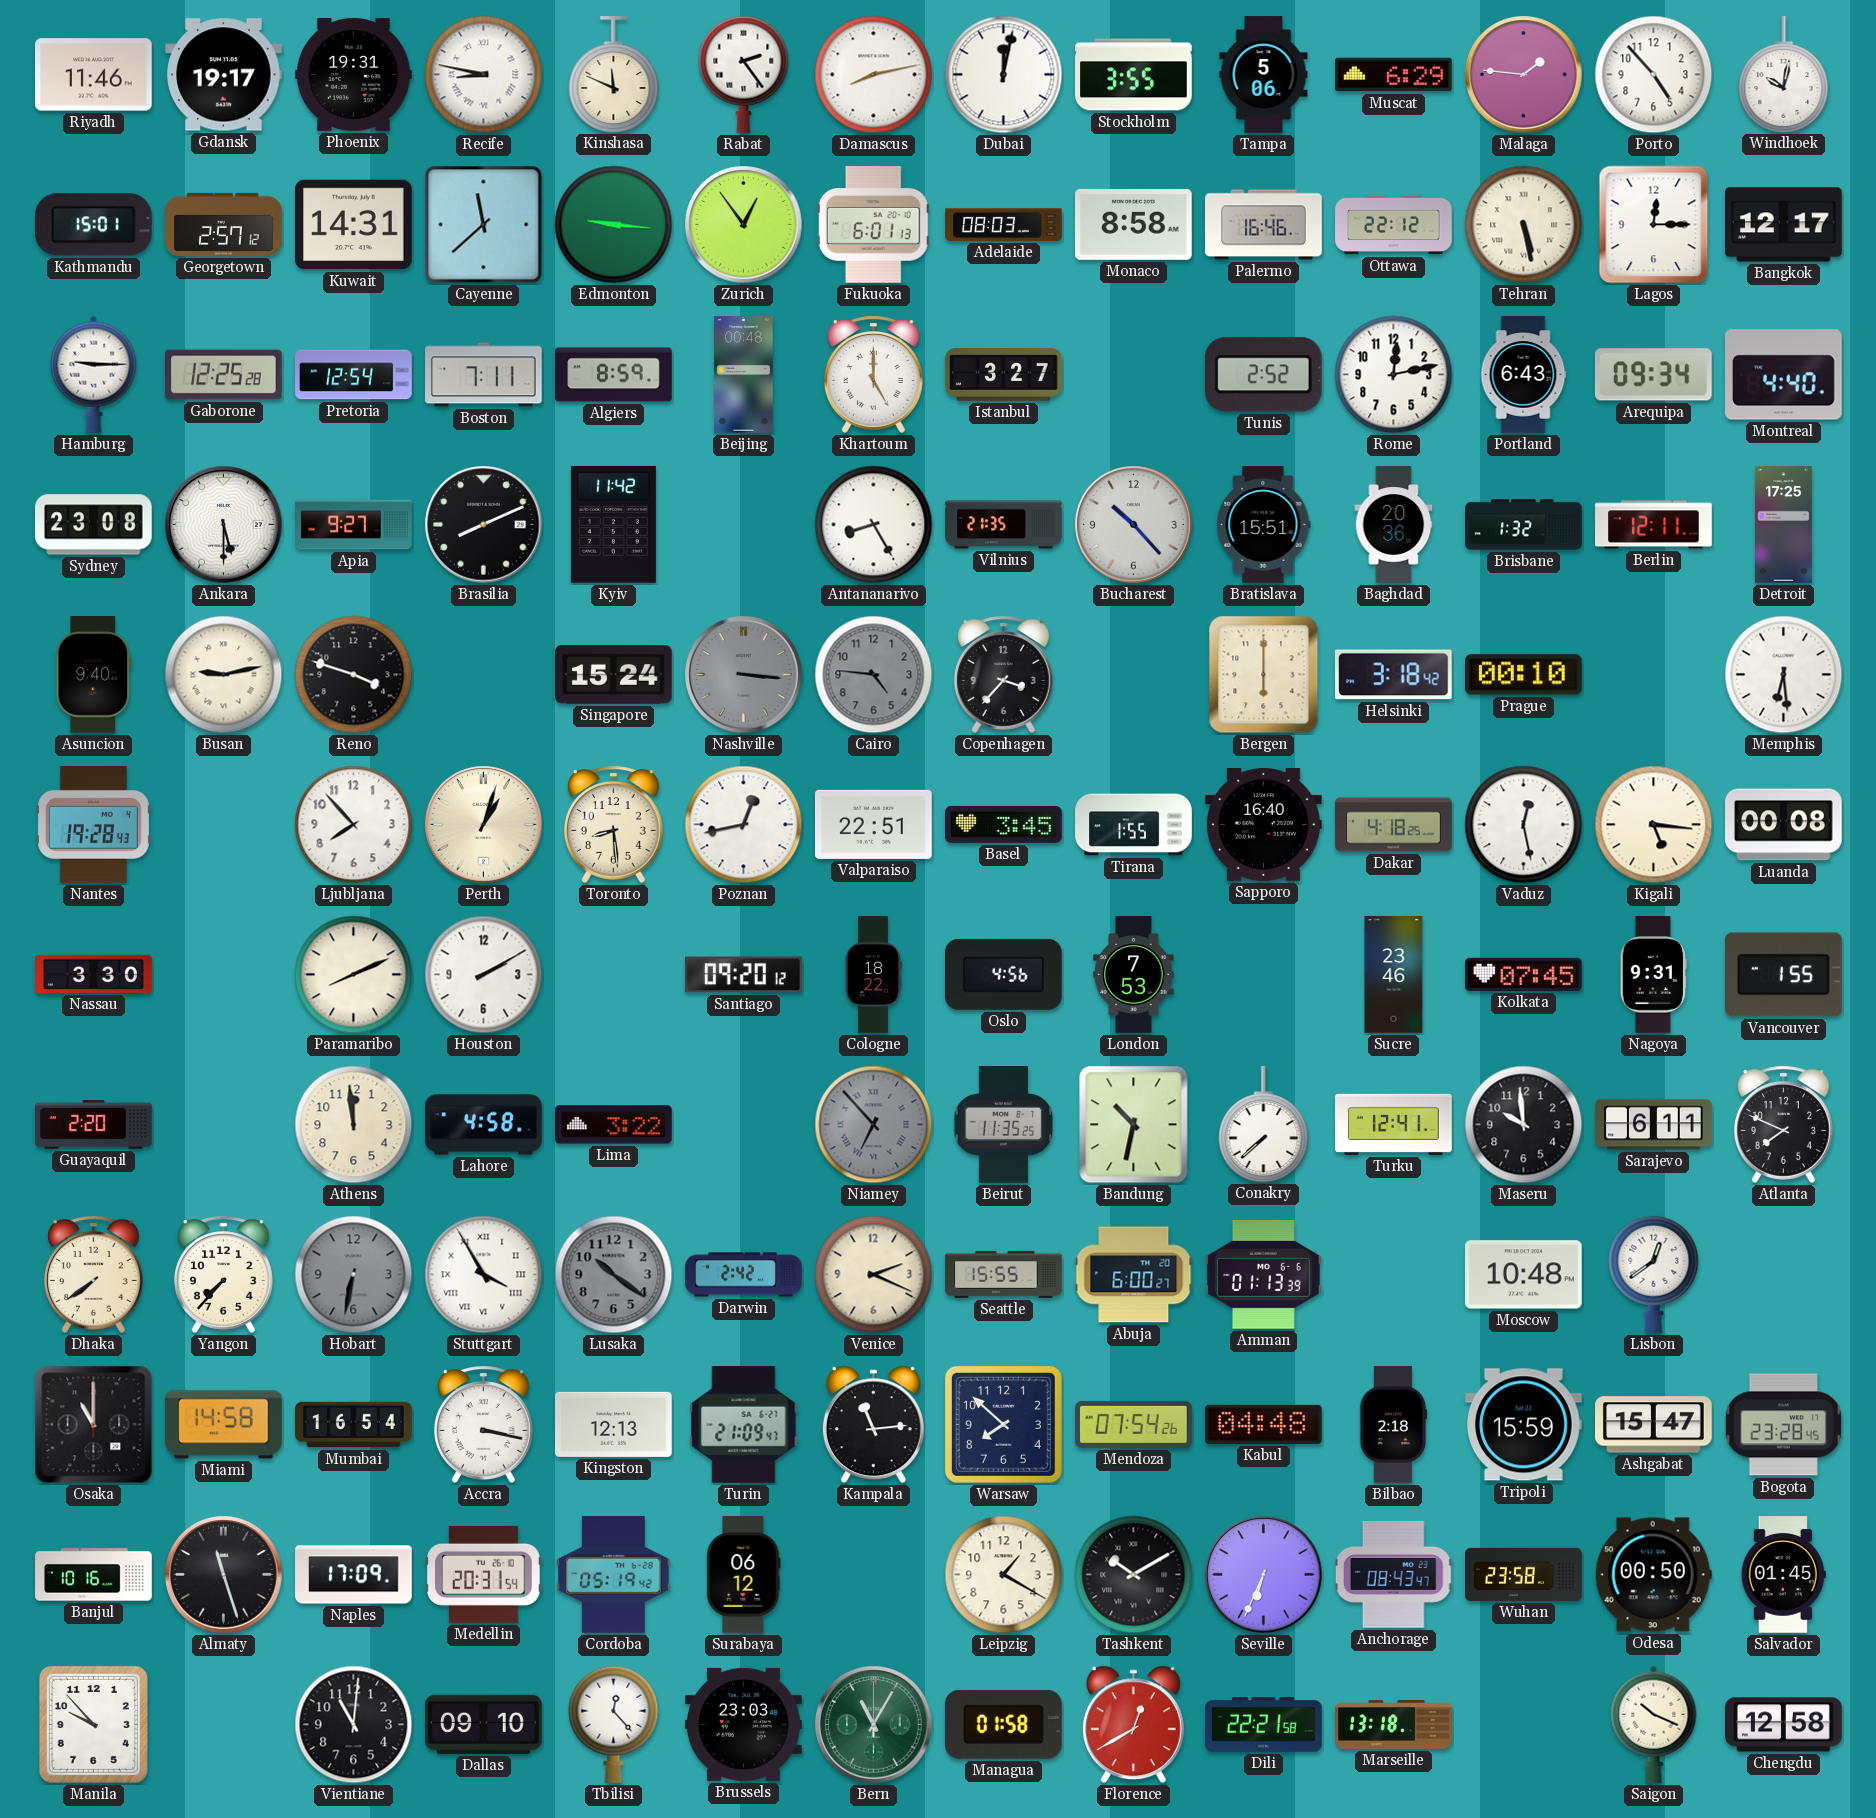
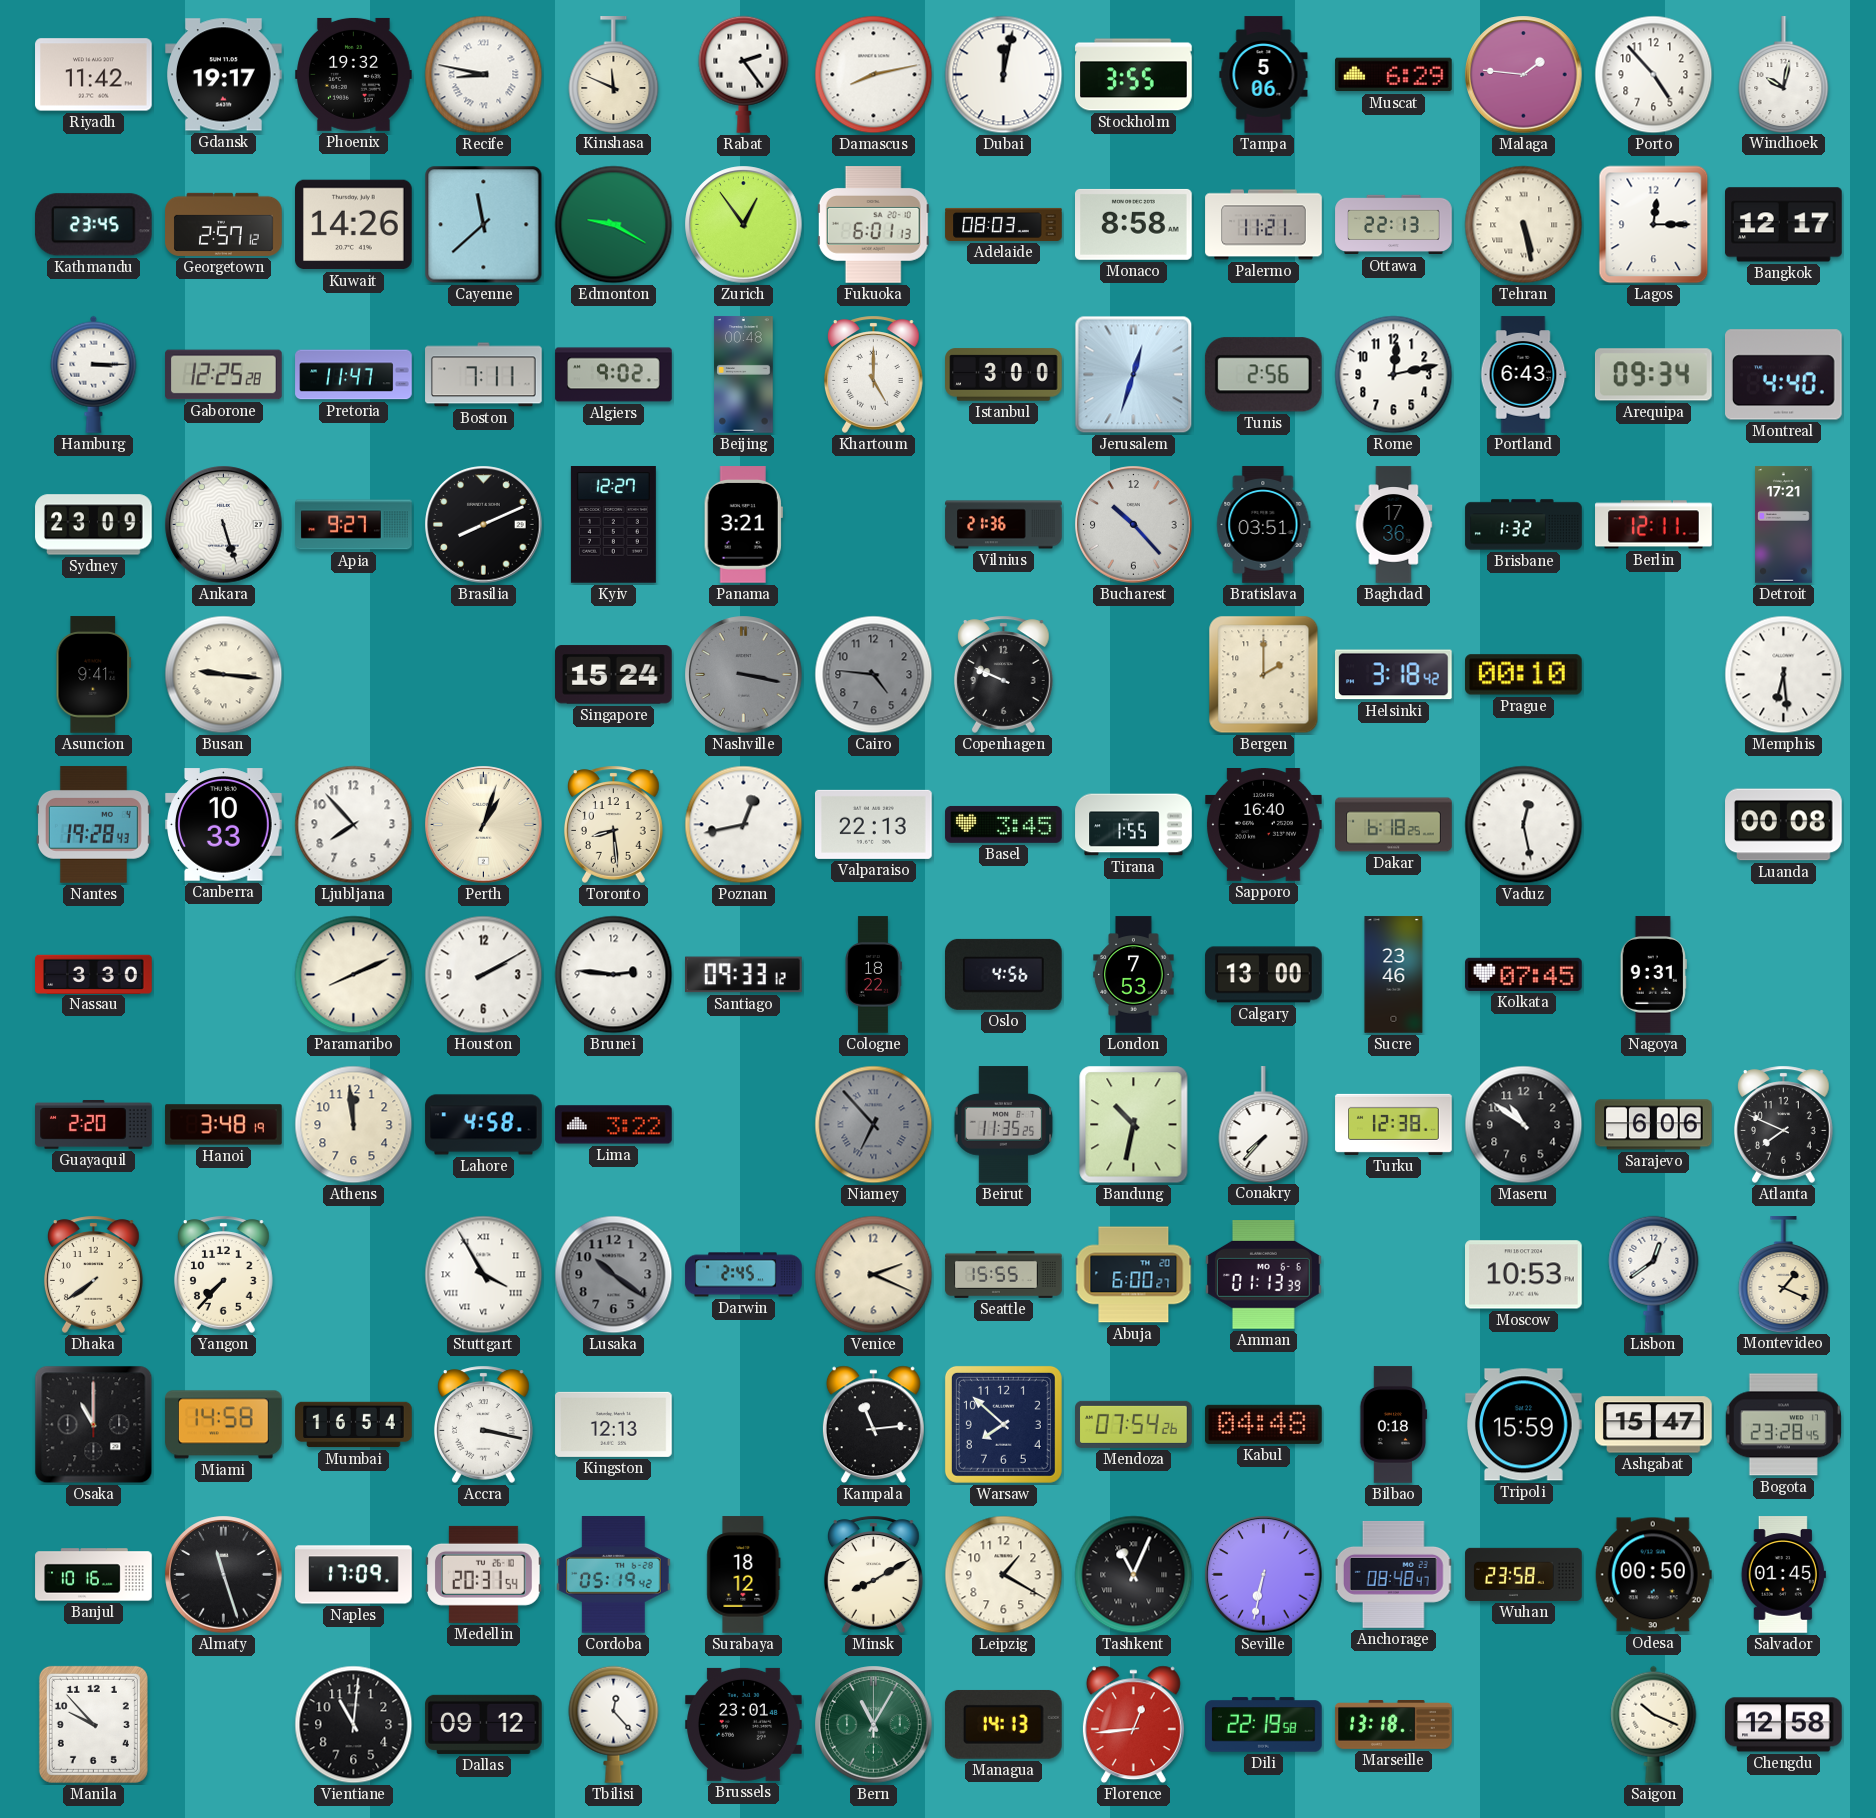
Riyadh: 11:46 -> 11:42
Phoenix: 19:31 -> 19:32
Kathmandu: 15:01 -> 23:45
Kuwait: 14:31 -> 14:26
Edmonton: 9:16 -> 9:20
Palermo: 16:46 -> 11:21
Ottawa: 22:12 -> 22:13
Hamburg: 9:15 -> 3:15
Pretoria: 12:54 -> 11:47
Algiers: 8:59 -> 9:02
Istanbul: 3:27 -> 3:00
Jerusalem: none -> 12:33
Tunis: 2:52 -> 2:56
Sydney: 23:08 -> 23:09
Ankara: 5:30 -> 5:27
Kyiv: 11:42 -> 12:27
Panama: none -> 3:21
Antananarivo: 8:25 -> none
Vilnius: 21:35 -> 21:36
Bratislava: 15:51 -> 03:51
Baghdad: 20:36 -> 17:36
Detroit: 17:25 -> 17:21
Asuncion: 9:40 -> 9:41
Busan: 9:13 -> 9:16
Reno: 3:48 -> none
Nashville: 3:16 -> 3:17
Copenhagen: 3:37 -> 9:49
Bergen: 6:00 -> 2:00
Canberra: none -> 10:33
Valparaiso: 22:51 -> 22:13
Dakar: 4:18 -> 6:18
Kigali: 5:16 -> none
Brunei: none -> 2:46
Santiago: 09:20 -> 09:33
Calgary: none -> 13:00
Vancouver: 1:55 -> none
Hanoi: none -> 3:48
Conakry: 7:38 -> 7:37
Turku: 12:41 -> 12:38
Maseru: 9:59 -> 10:51
Sarajevo: 6:11 -> 6:06
Hobart: 6:32 -> none
Darwin: 2:42 -> 2:45
Moscow: 10:48 -> 10:53
Montevideo: none -> 1:19
Turin: 21:09 -> none
Bilbao: 2:18 -> 0:18
Surabaya: 06:12 -> 18:12
Minsk: none -> 8:10
Tashkent: 10:10 -> 11:04
Seville: 6:34 -> 6:32
Anchorage: 08:43 -> 08:48
Dallas: 09:10 -> 09:12
Brussels: 23:03 -> 23:01
Managua: 01:58 -> 14:13
Florence: 12:40 -> 12:44
Dili: 22:21 -> 22:19
